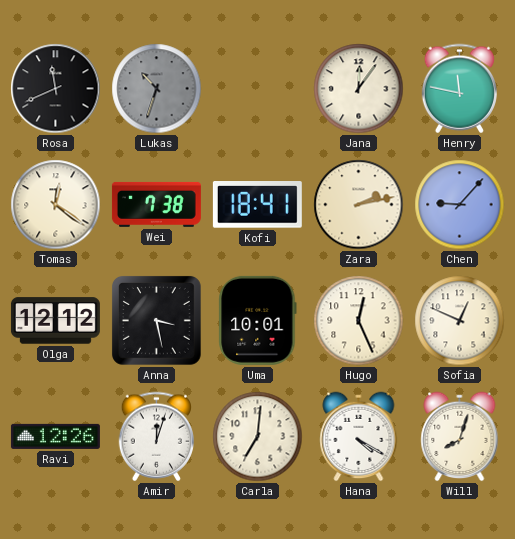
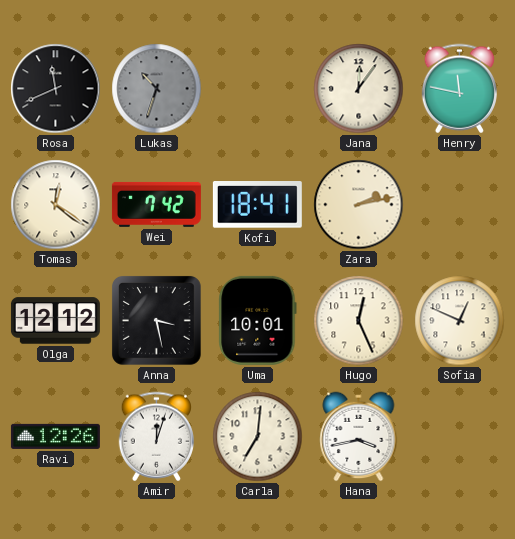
Wei: 7:38 -> 7:42
Chen: 9:07 -> none
Hana: 4:20 -> 3:43
Will: 8:03 -> none
